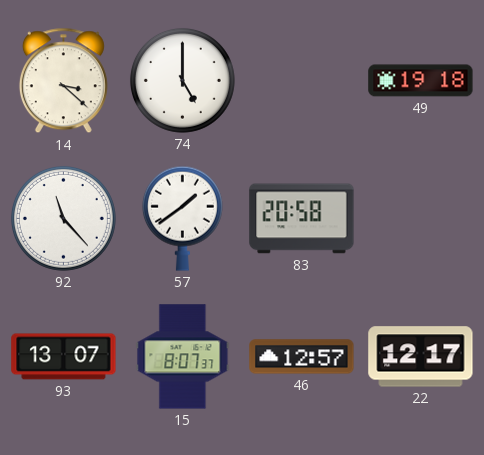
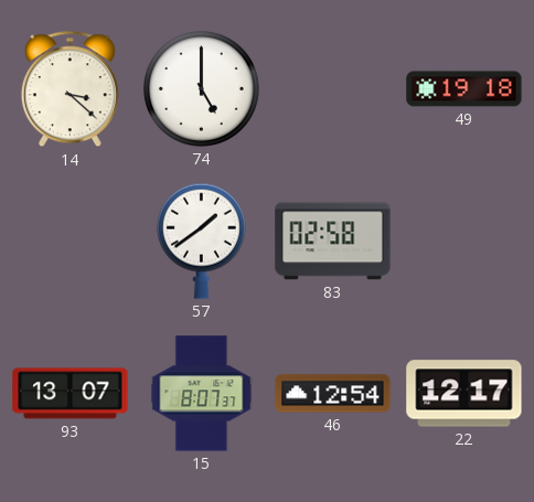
92: 11:23 -> none
83: 20:58 -> 02:58
46: 12:57 -> 12:54
